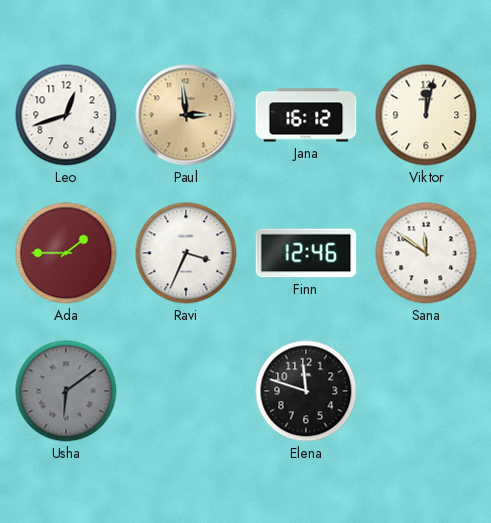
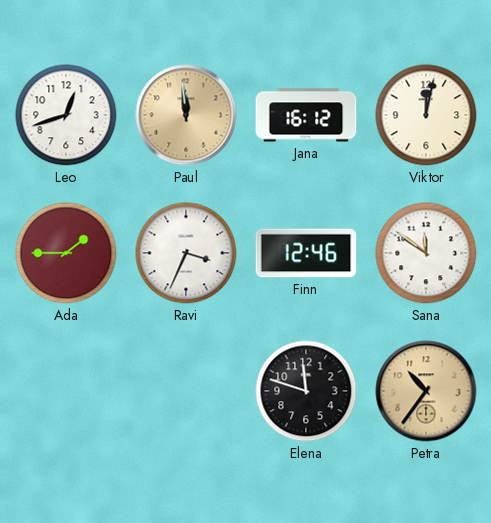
Paul: 2:59 -> 11:59
Usha: 6:09 -> none
Petra: none -> 10:36
